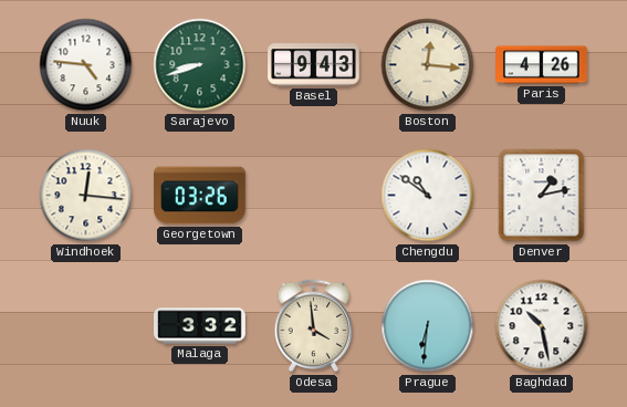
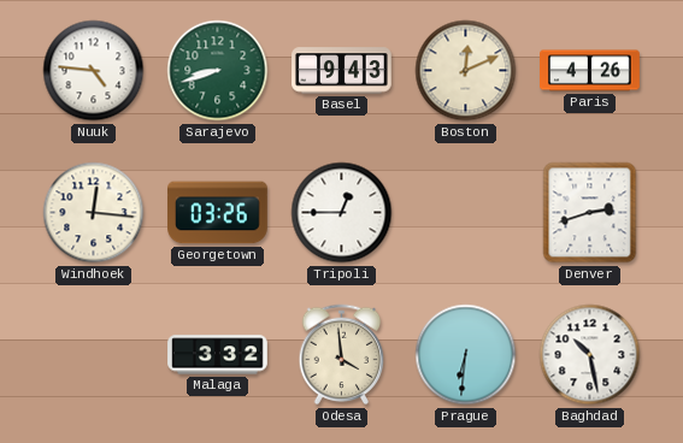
Boston: 12:16 -> 12:11
Tripoli: none -> 12:45
Chengdu: 10:51 -> none
Denver: 1:13 -> 2:42
